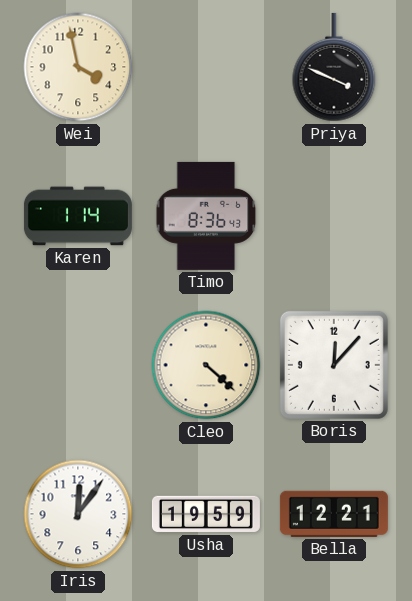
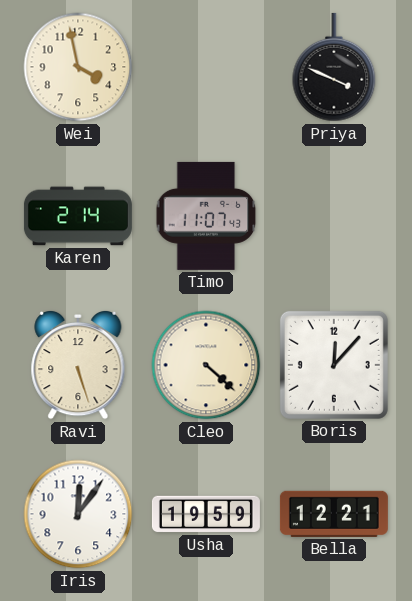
Karen: 1:14 -> 2:14
Timo: 8:36 -> 11:07
Ravi: none -> 5:27
